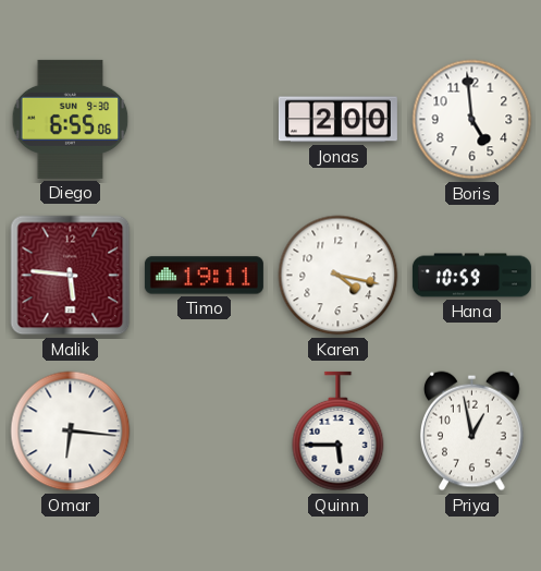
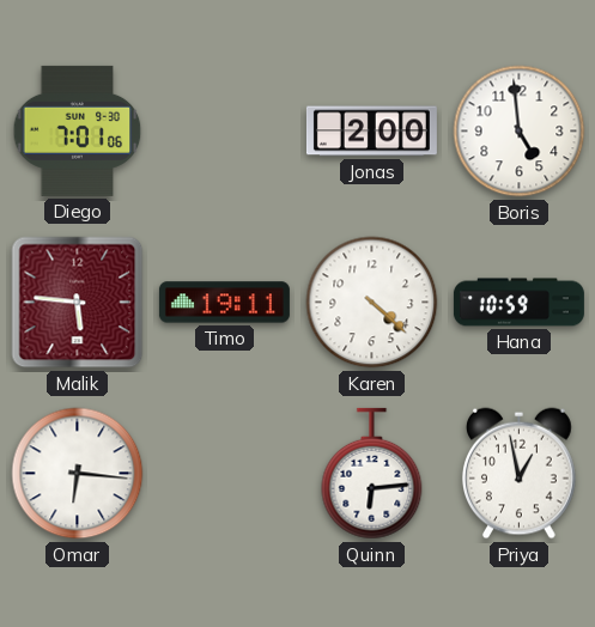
Diego: 6:55 -> 7:01
Karen: 4:17 -> 4:22
Quinn: 5:45 -> 6:14
